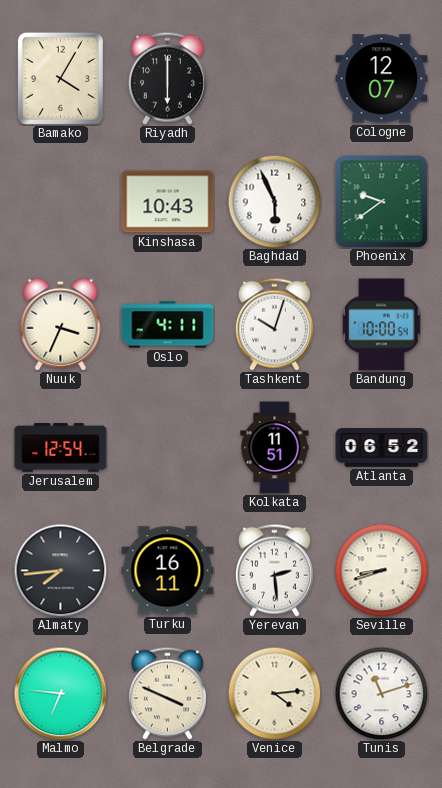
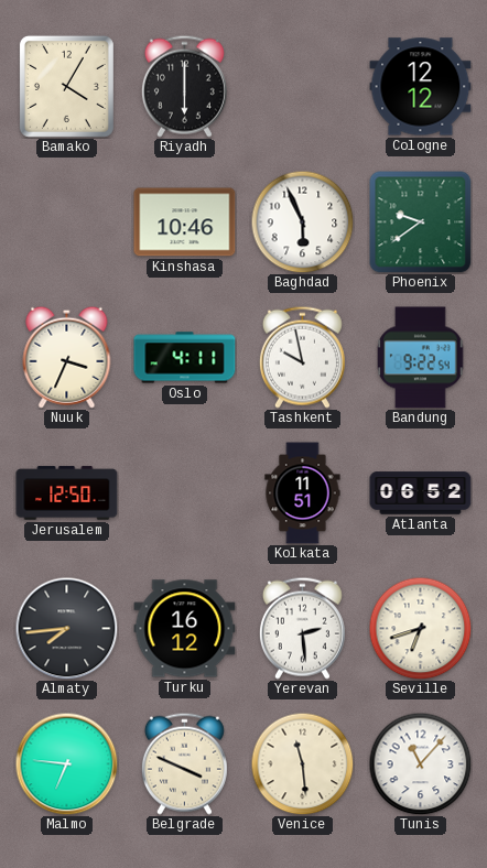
Cologne: 12:07 -> 12:12
Kinshasa: 10:43 -> 10:46
Tashkent: 10:03 -> 9:58
Bandung: 10:00 -> 9:22
Jerusalem: 12:54 -> 12:50
Turku: 16:11 -> 16:12
Seville: 8:42 -> 6:42
Venice: 4:14 -> 11:29
Tunis: 11:12 -> 11:07
